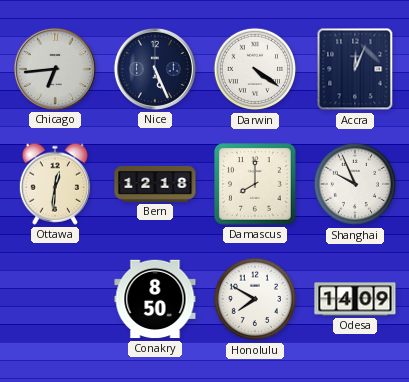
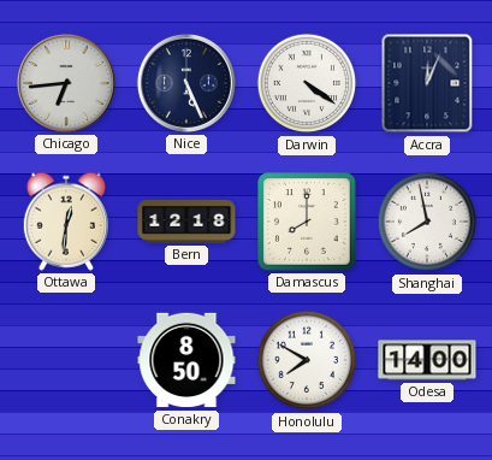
Shanghai: 9:56 -> 7:58
Odesa: 14:09 -> 14:00
